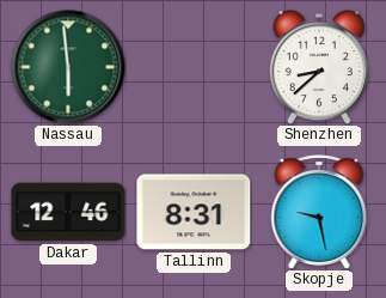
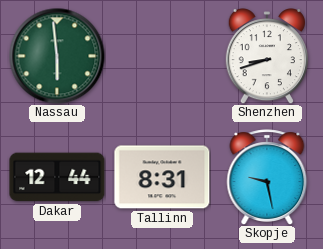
Shenzhen: 8:38 -> 8:42
Dakar: 12:46 -> 12:44
